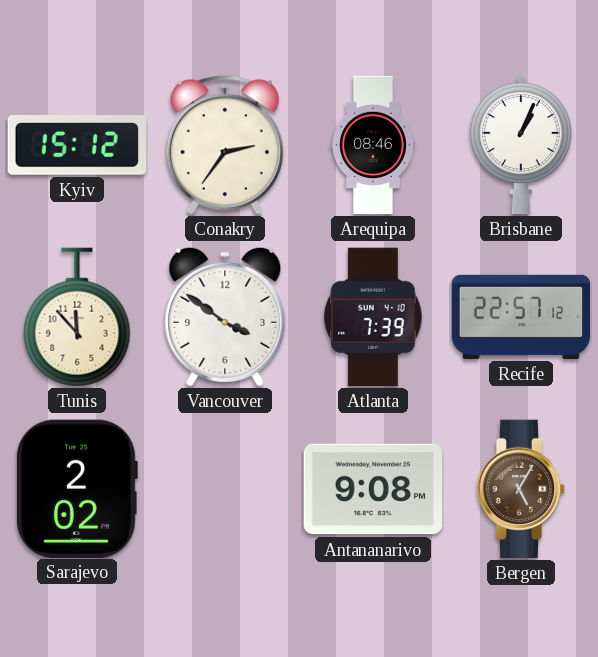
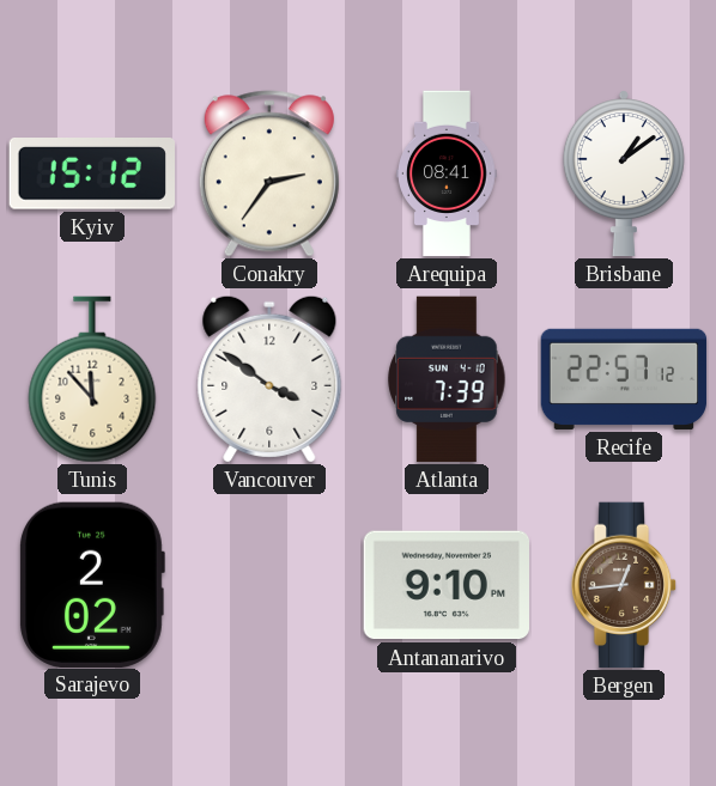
Arequipa: 08:46 -> 08:41
Brisbane: 1:04 -> 1:09
Antananarivo: 9:08 -> 9:10
Bergen: 5:05 -> 12:44
